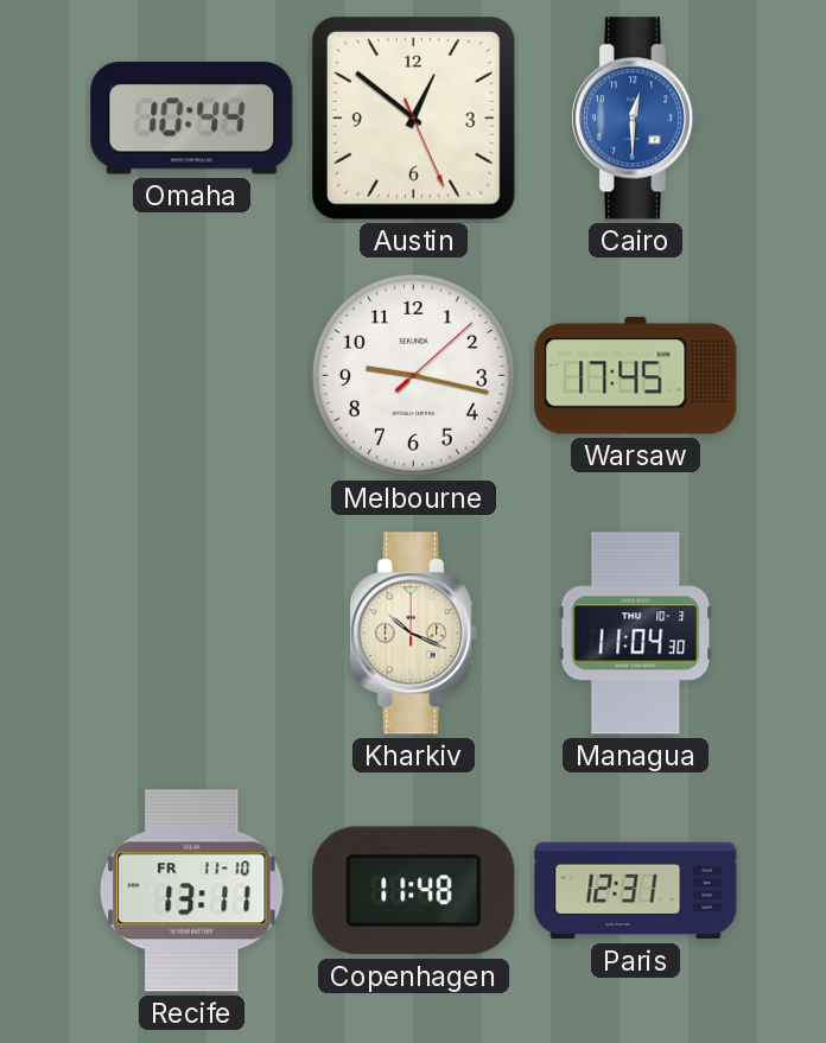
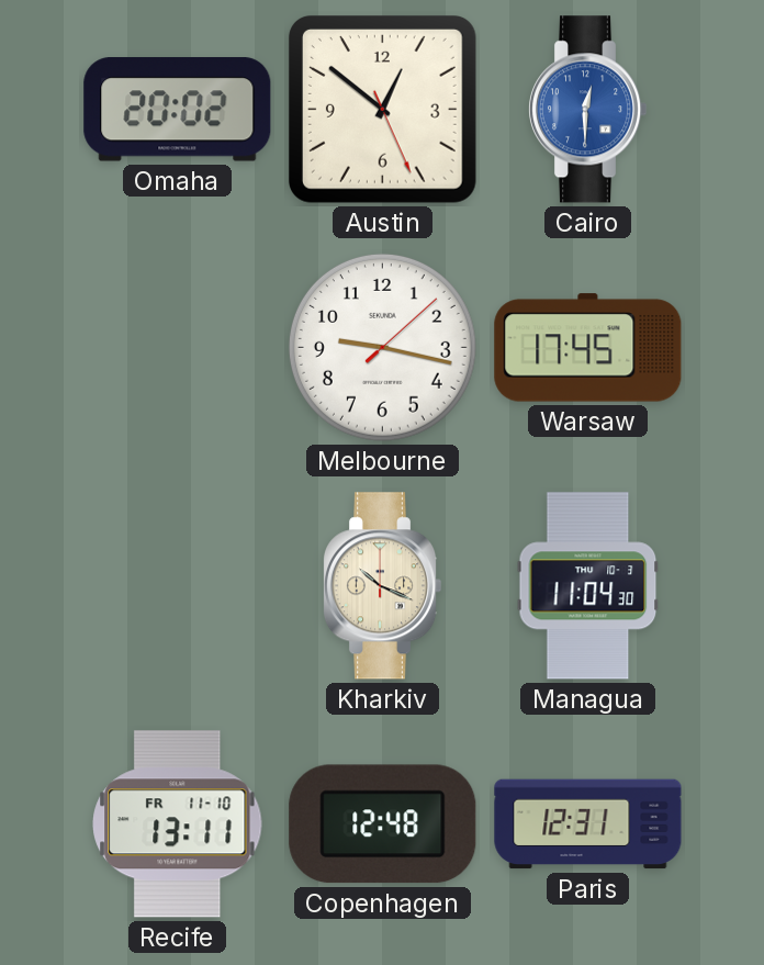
Omaha: 10:44 -> 20:02
Copenhagen: 11:48 -> 12:48
